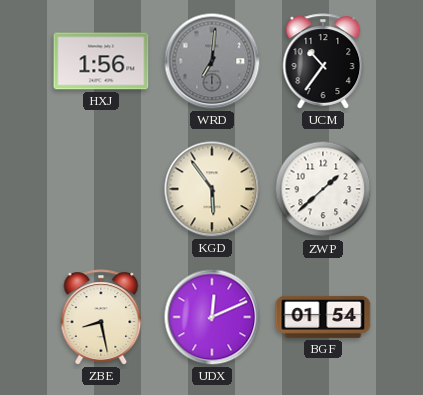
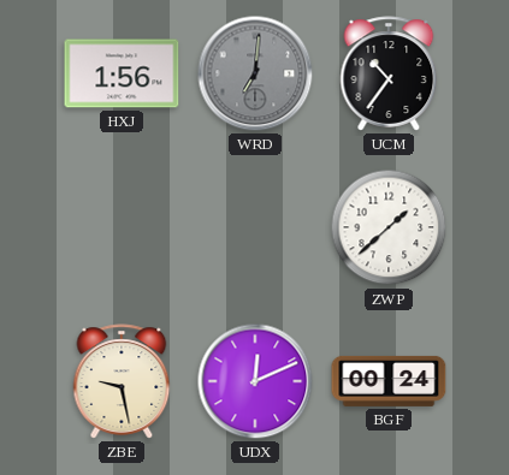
KGD: 5:54 -> none
ZBE: 8:28 -> 9:28
BGF: 01:54 -> 00:24
